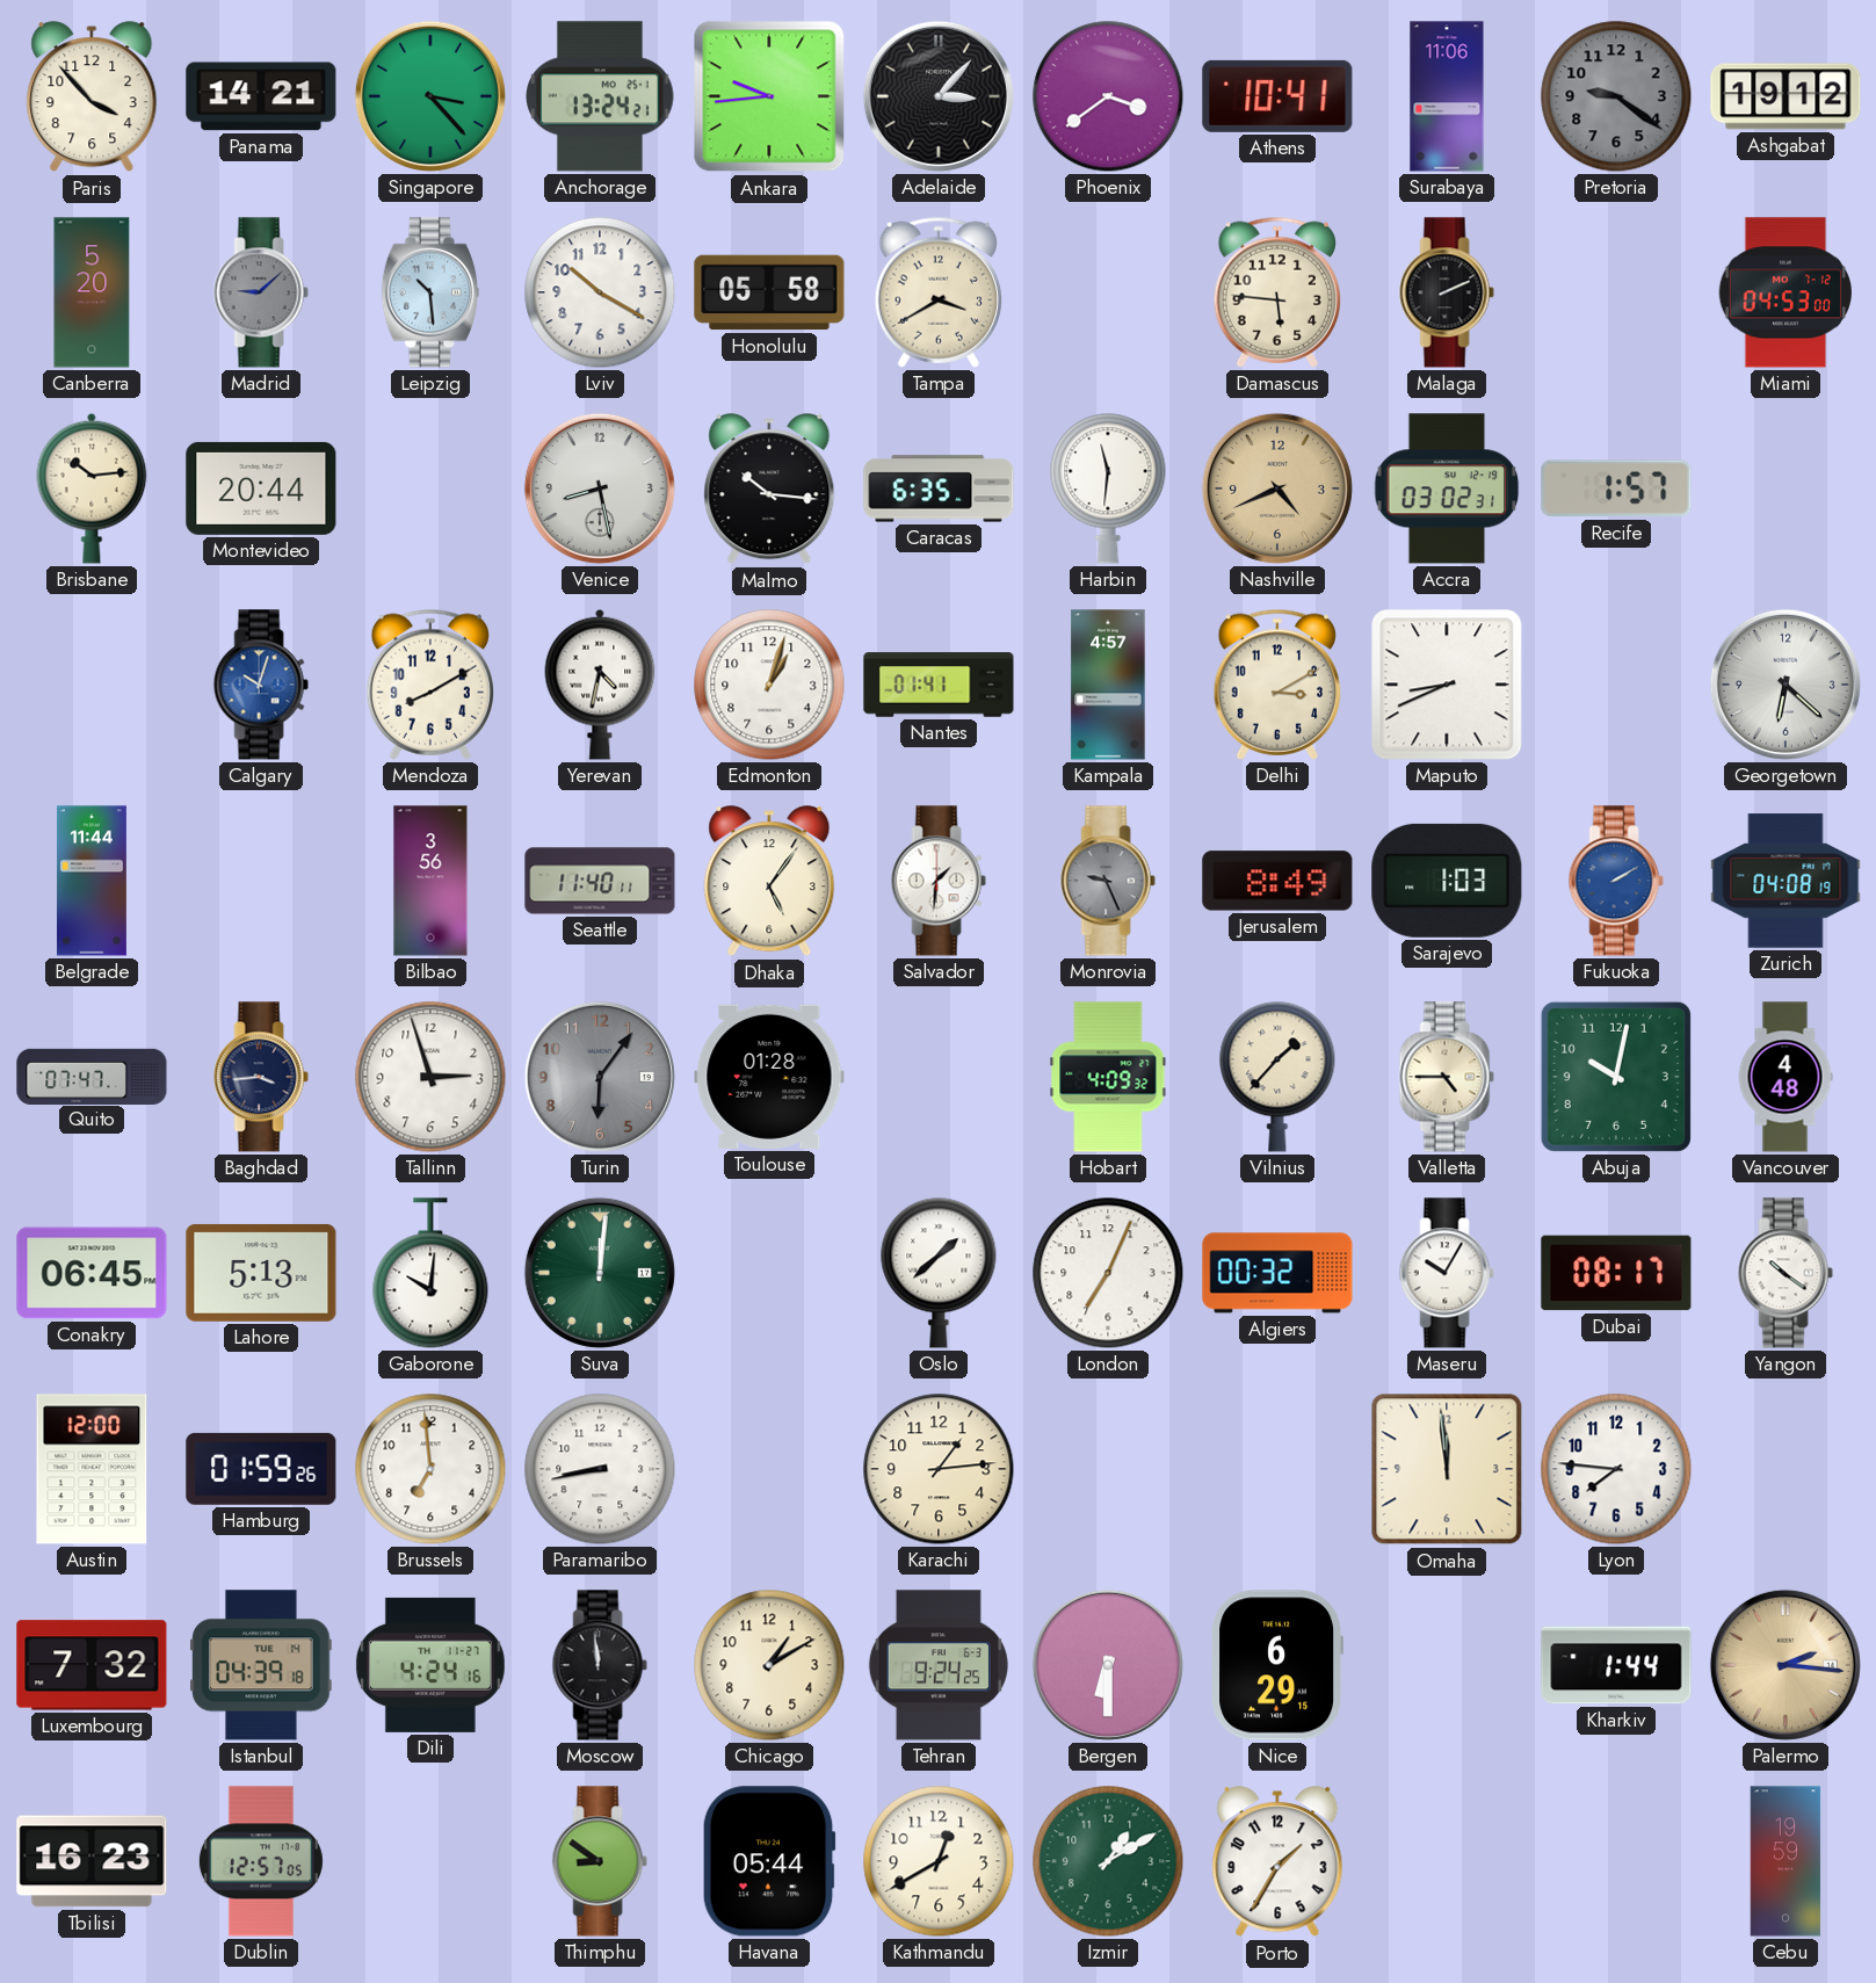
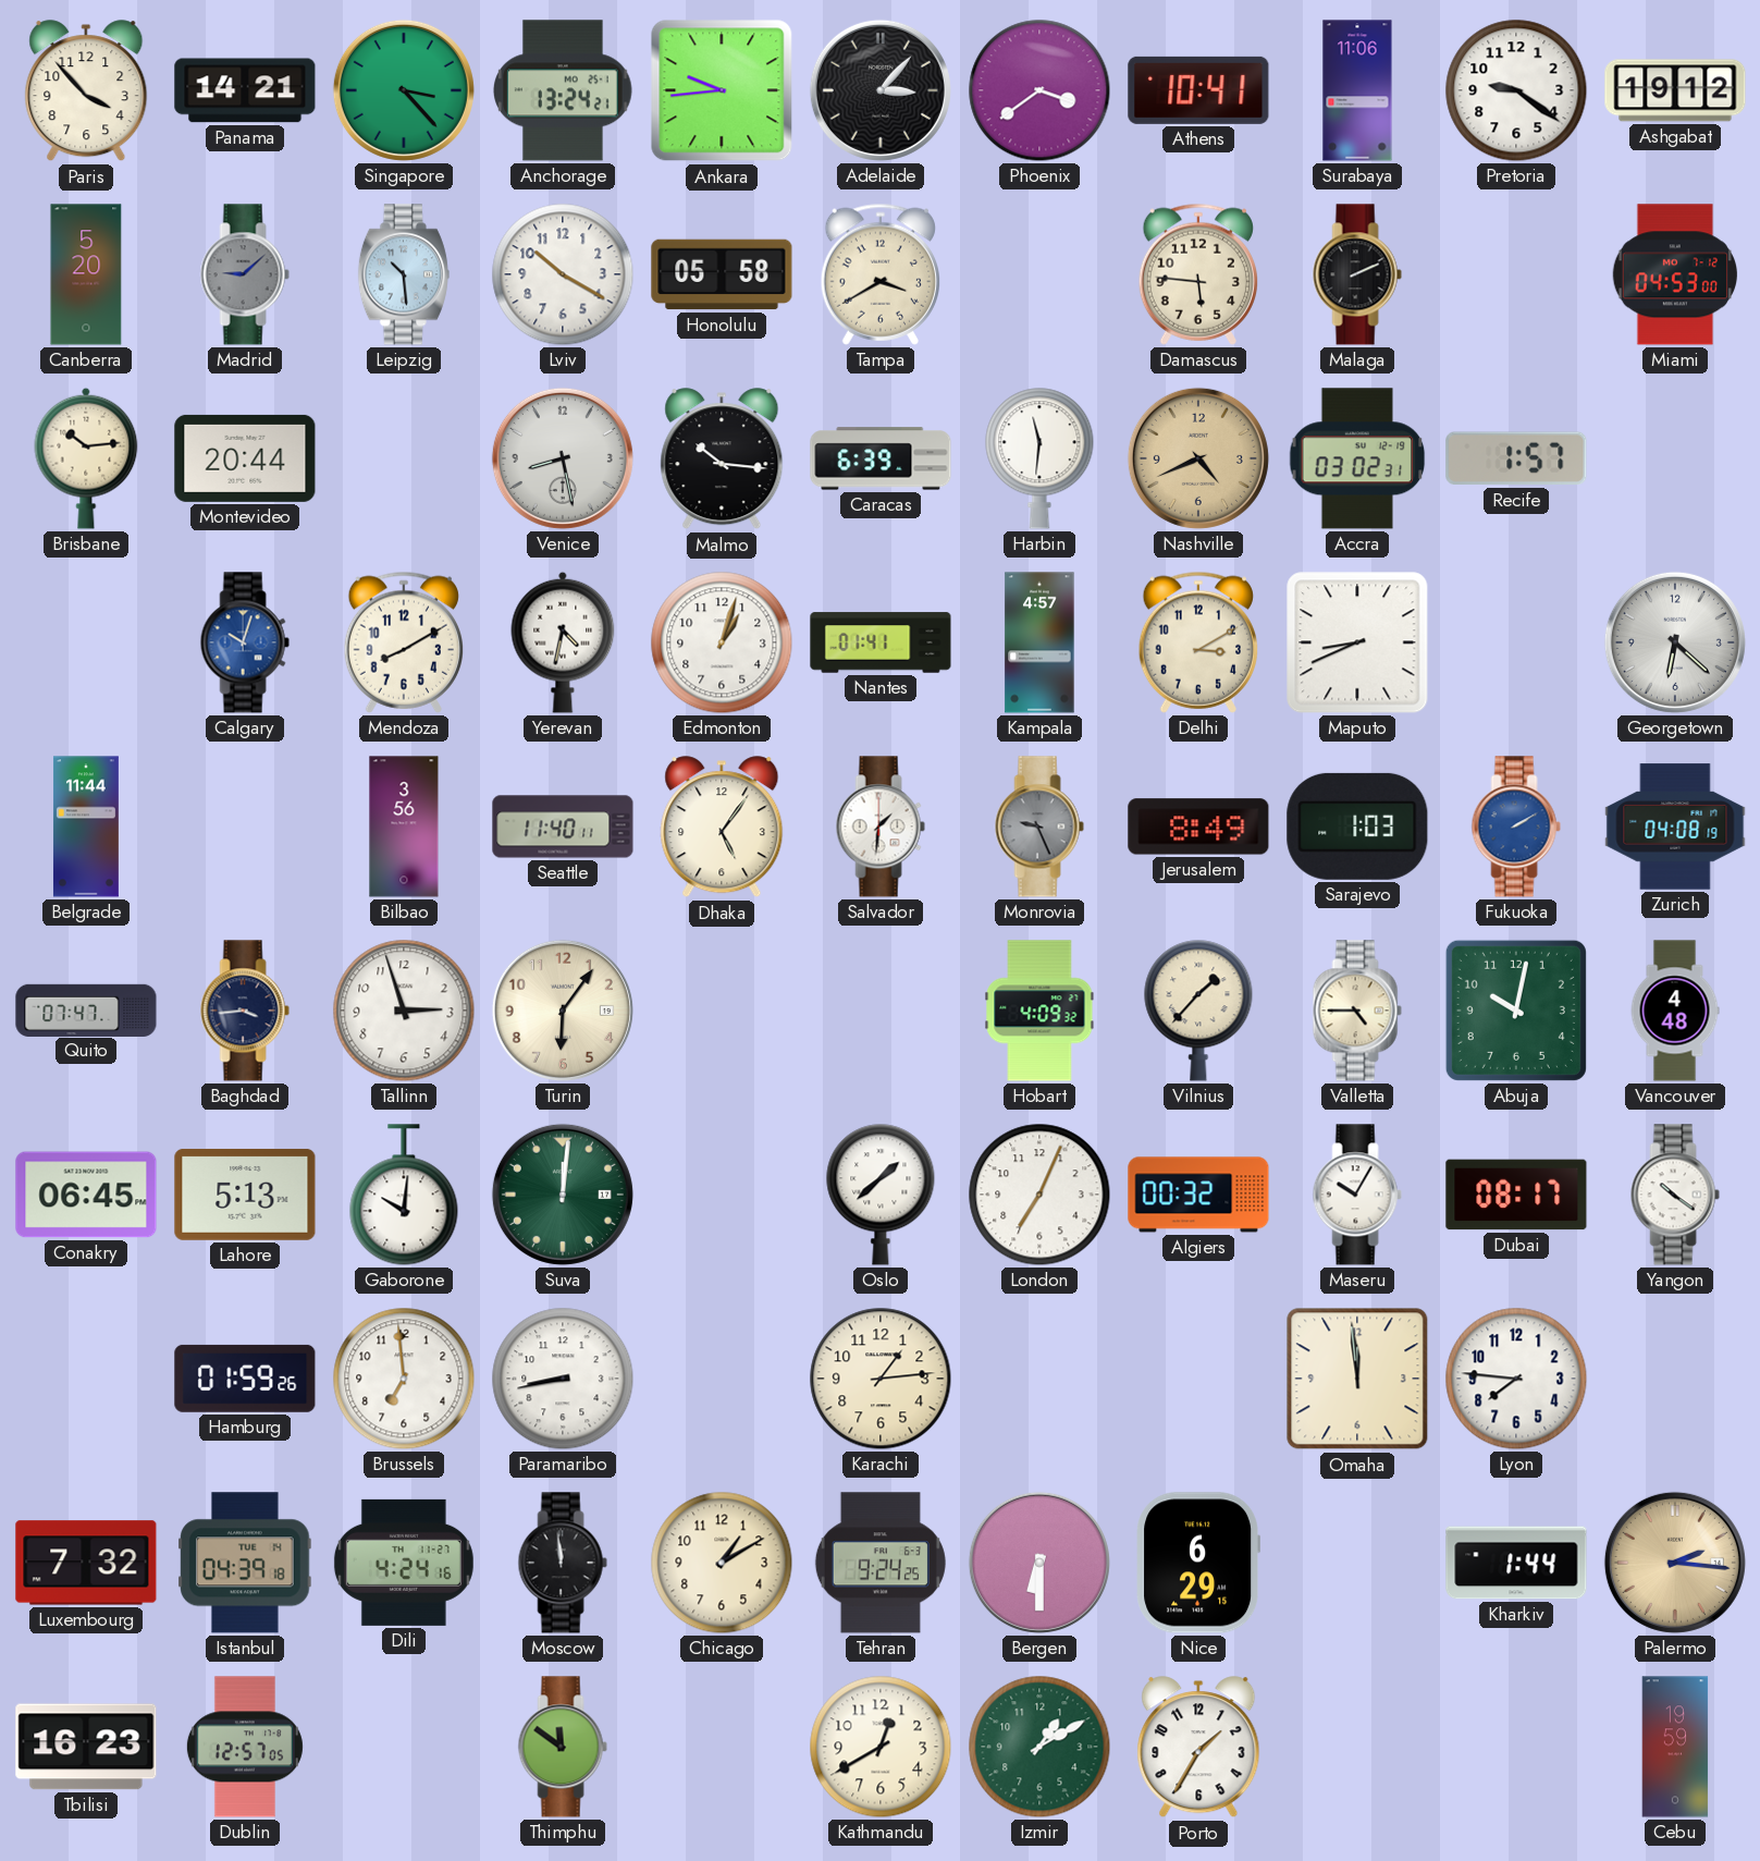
Pretoria dial: grey -> white
Caracas: 6:35 -> 6:39
Turin dial: grey -> cream
Toulouse: 01:28 -> none
Austin: 12:00 -> none
Thimphu: 8:51 -> 11:51
Havana: 05:44 -> none
